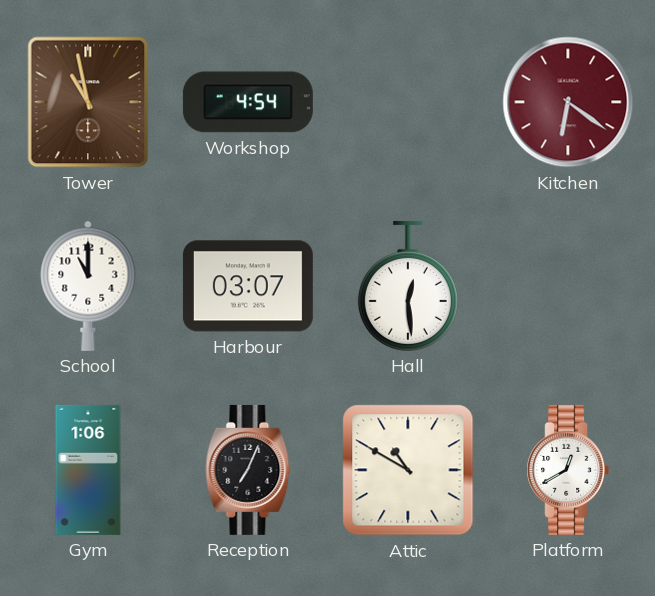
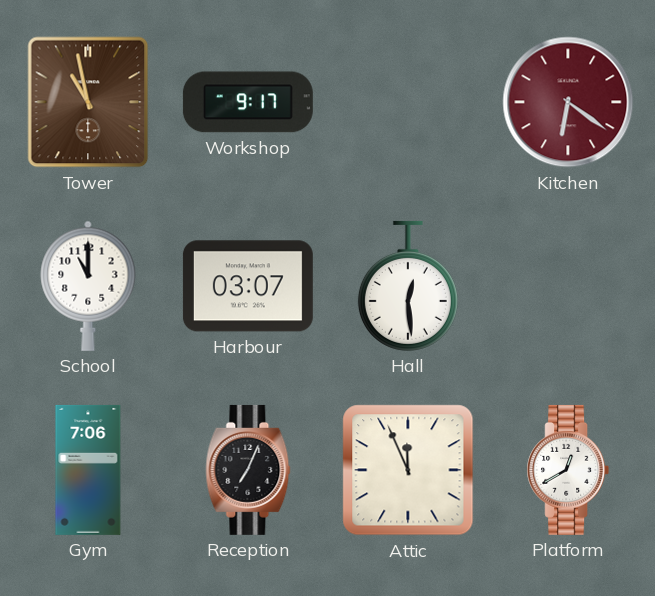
Workshop: 4:54 -> 9:17
Gym: 1:06 -> 7:06
Attic: 10:50 -> 11:56
